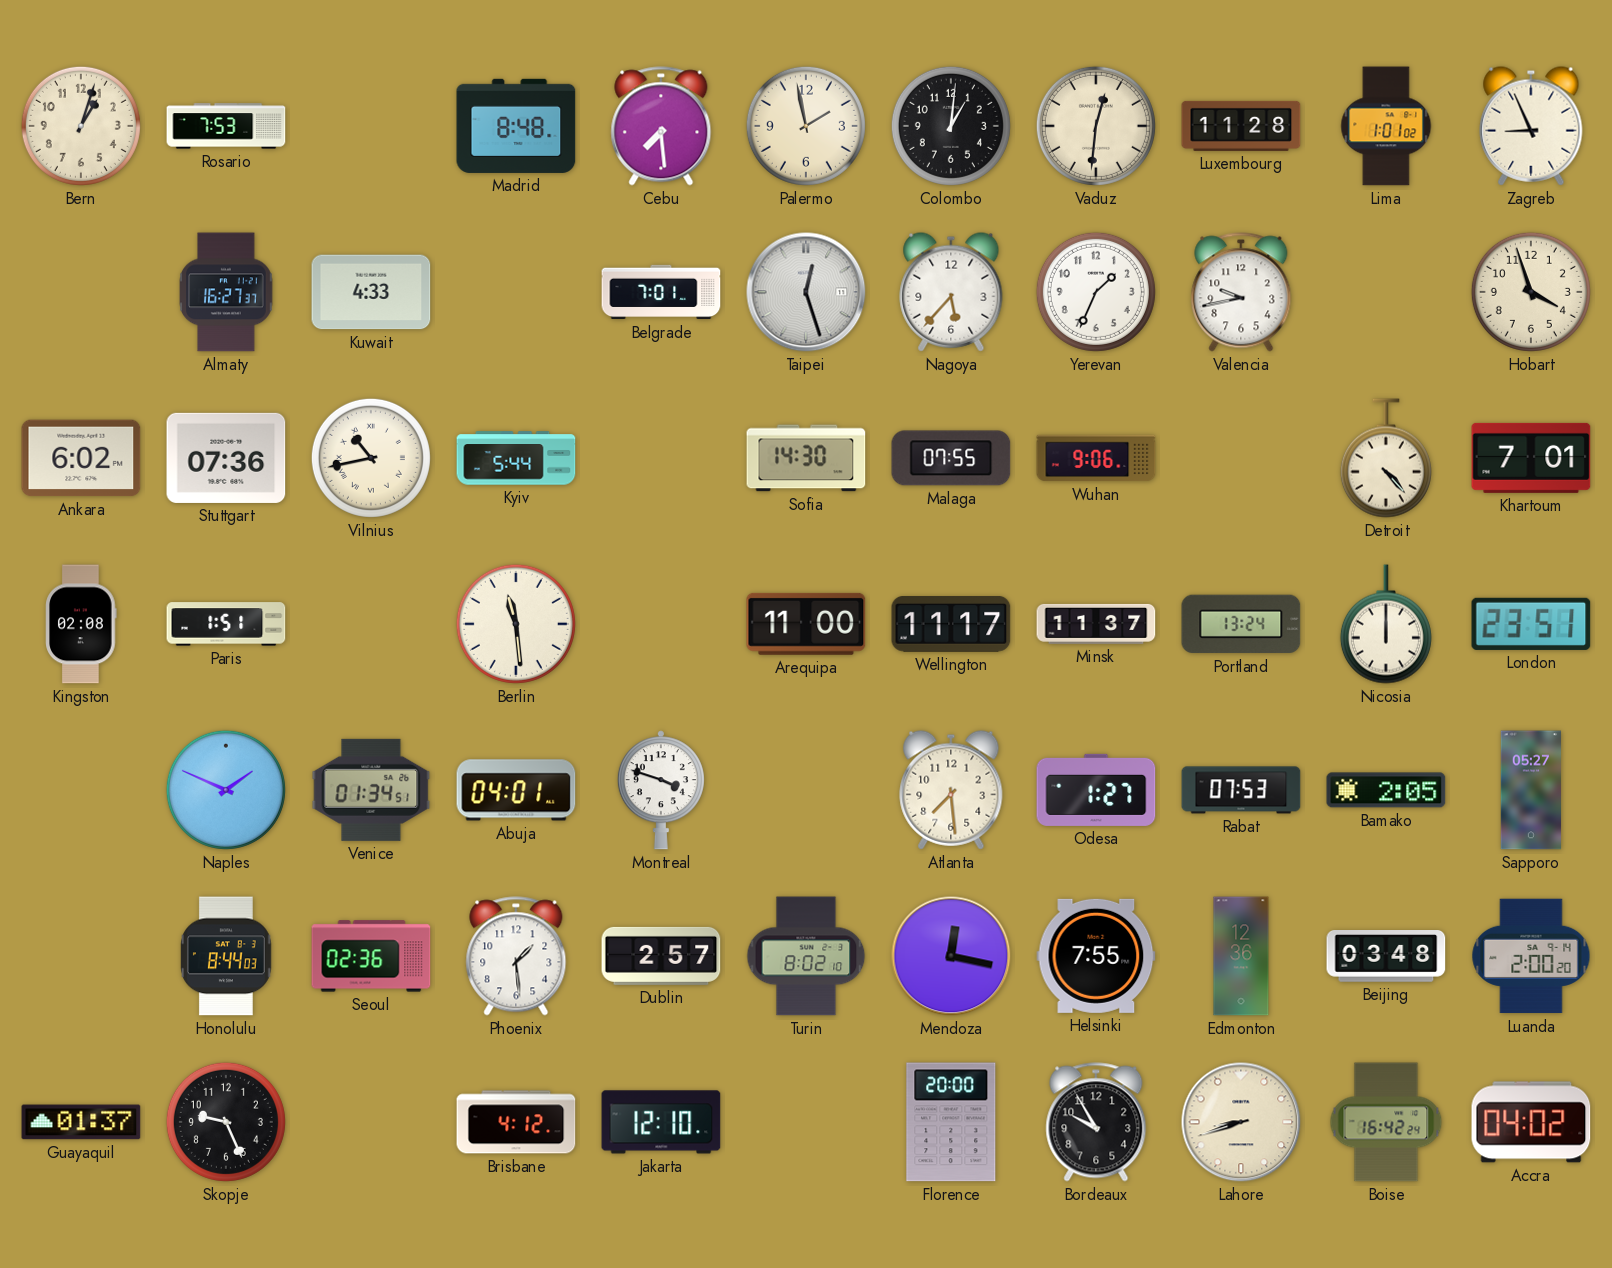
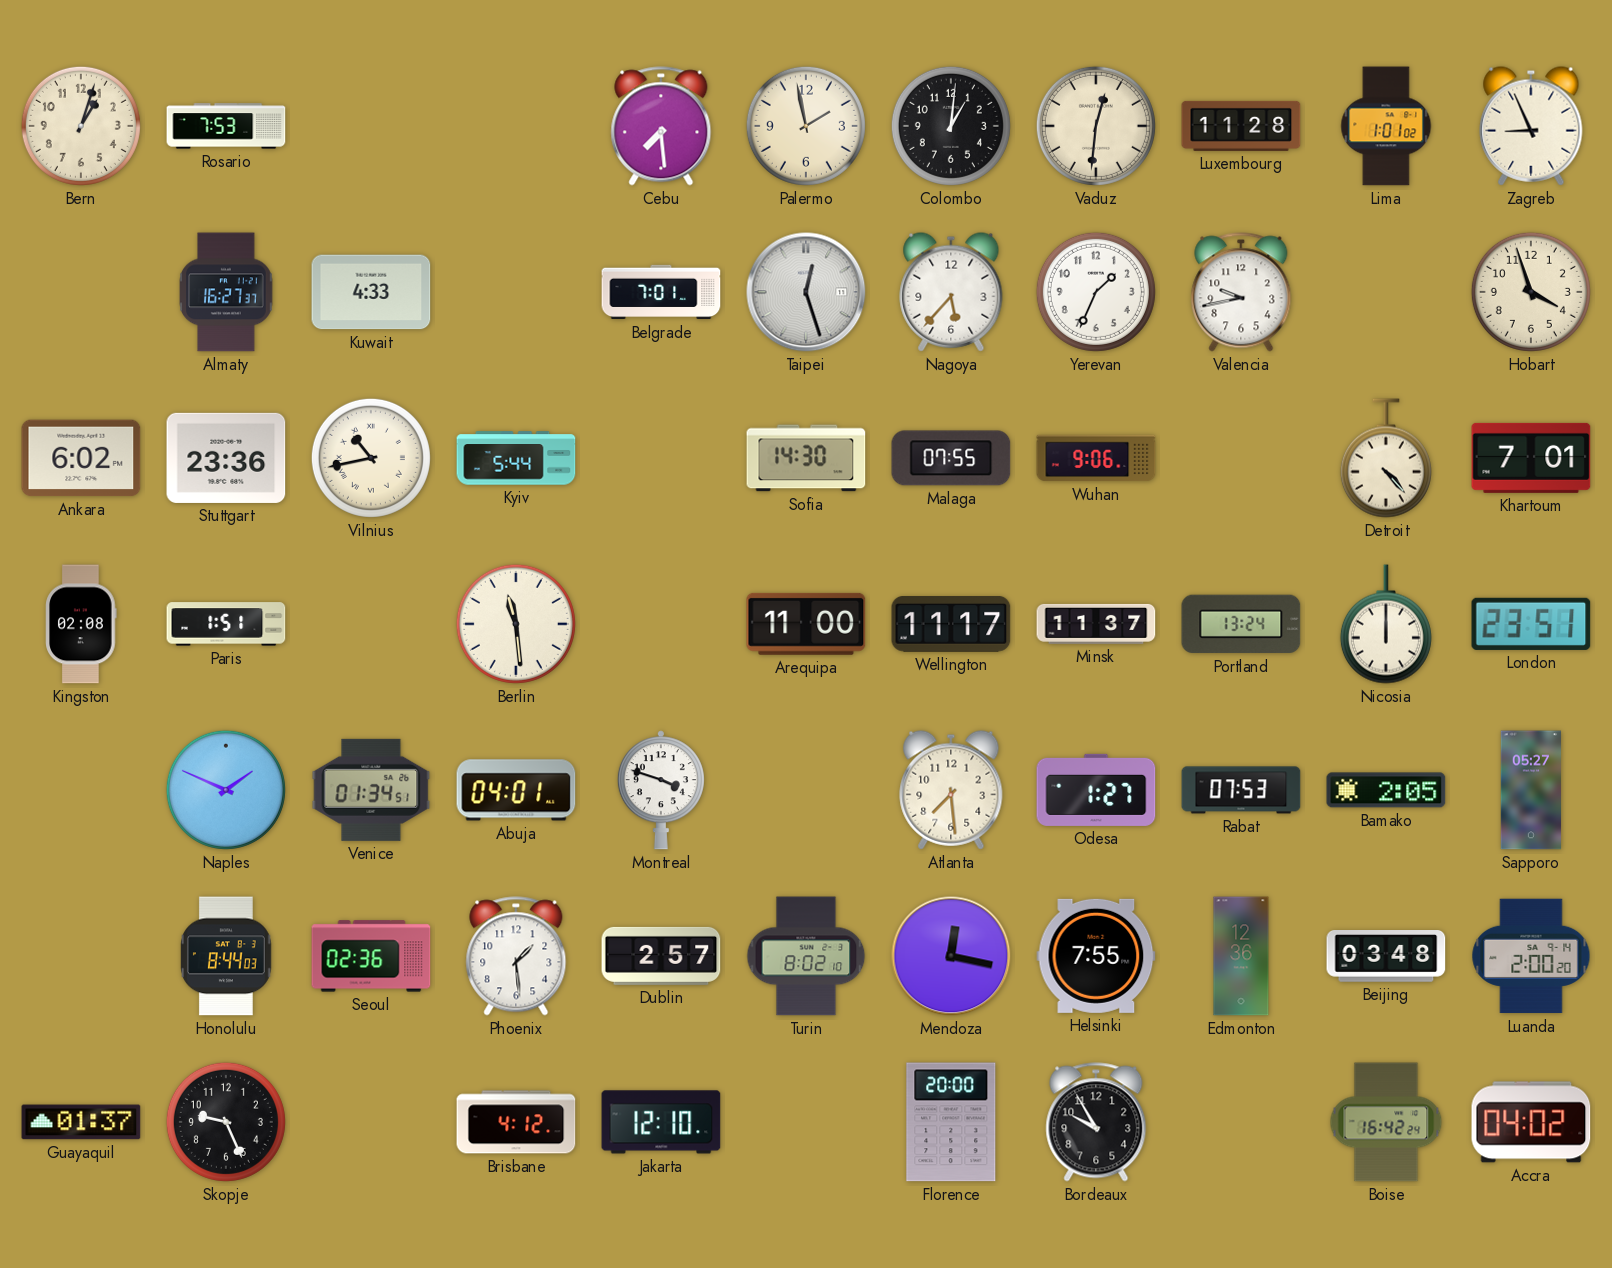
Madrid: 8:48 -> none
Stuttgart: 07:36 -> 23:36
Lahore: 8:42 -> none
